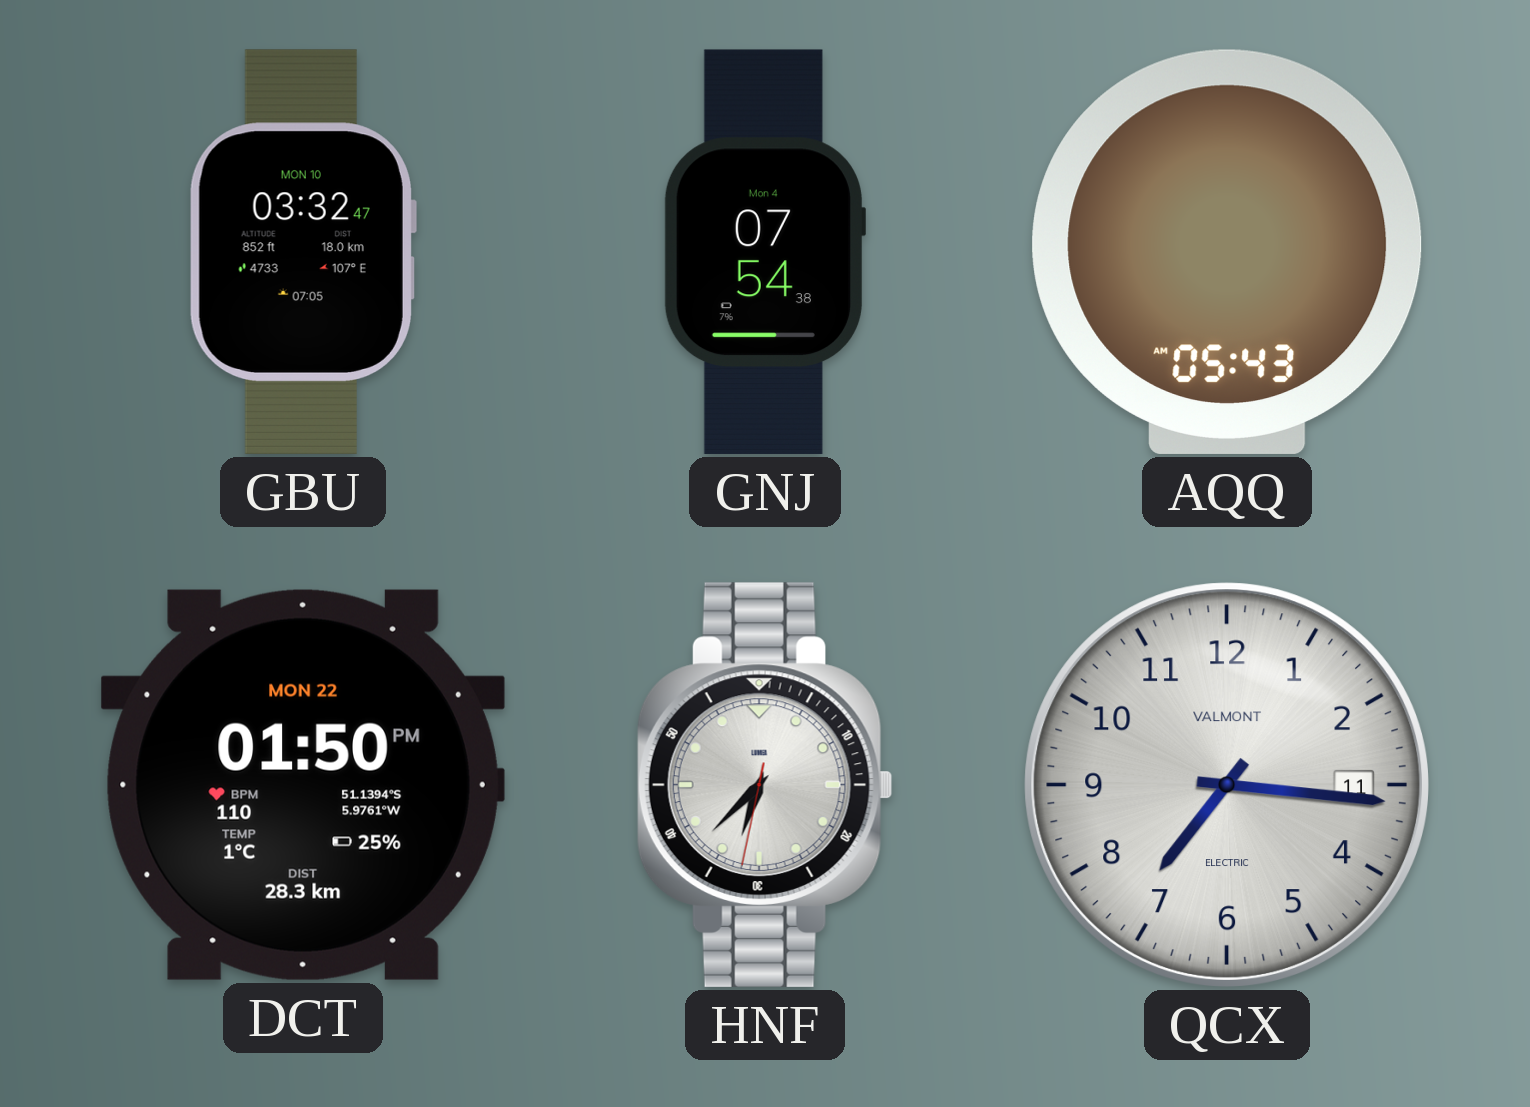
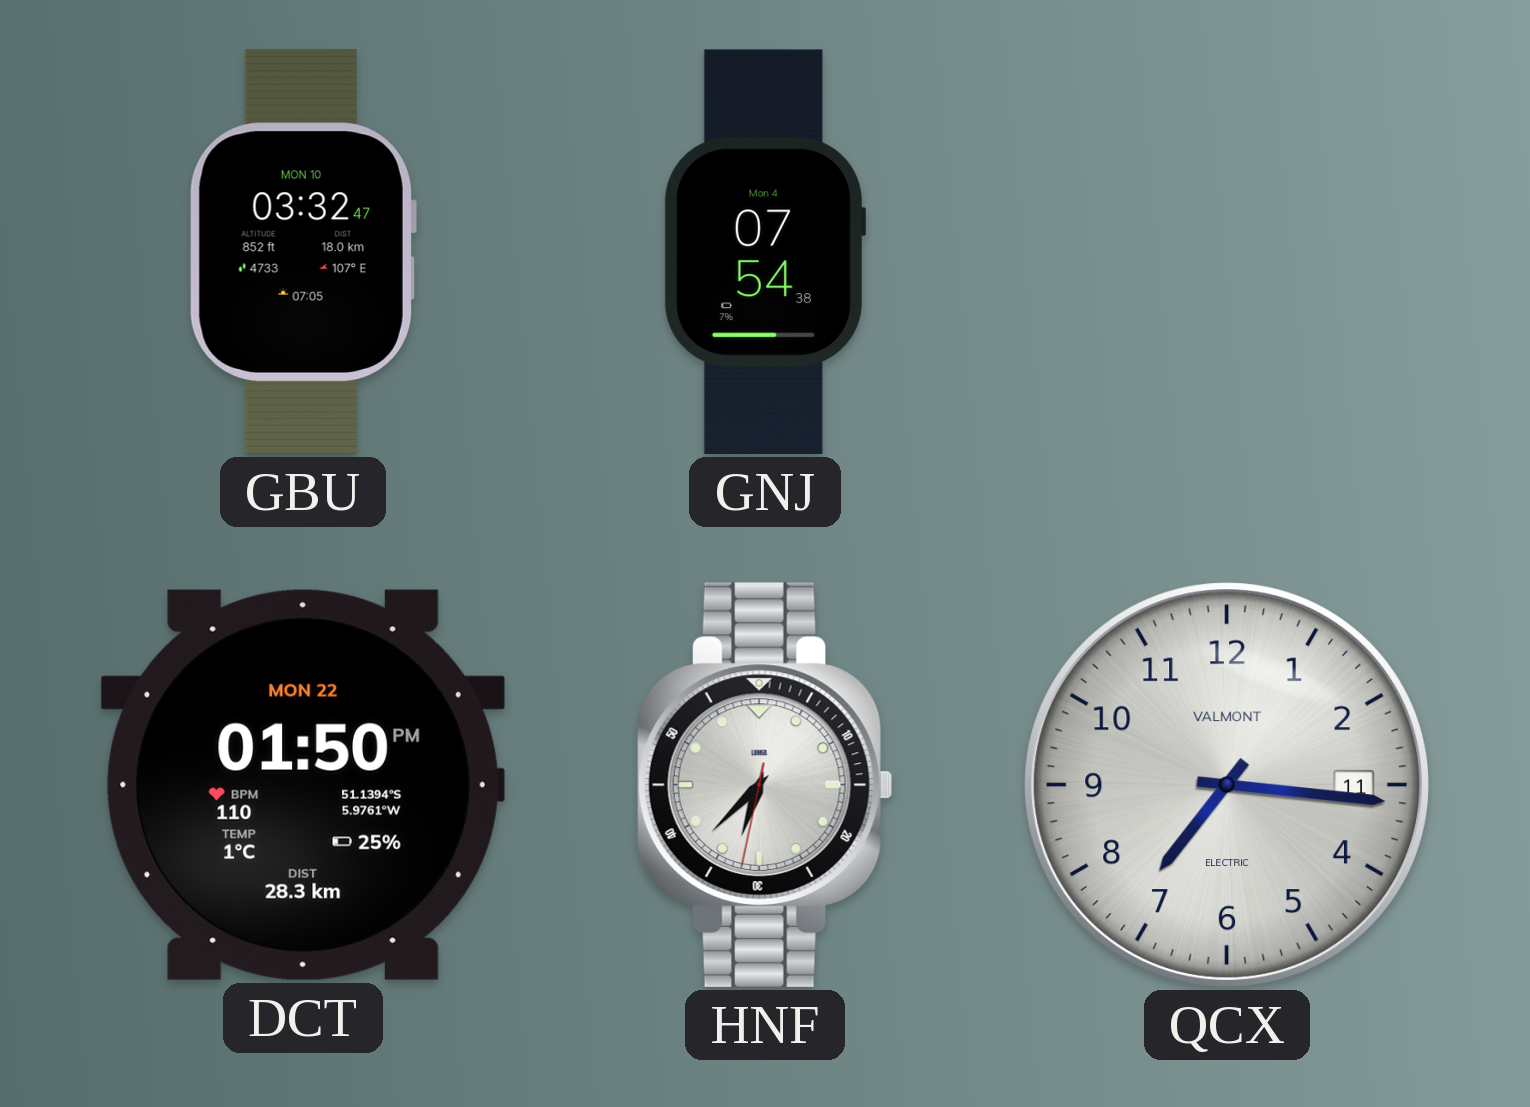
AQQ: 05:43 -> none
